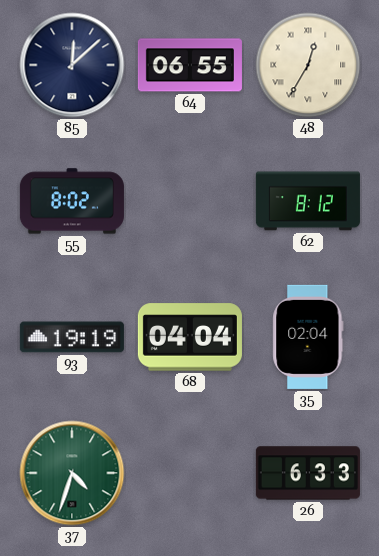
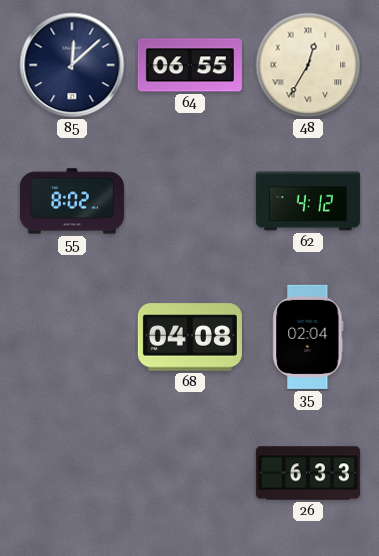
62: 8:12 -> 4:12
93: 19:19 -> none
68: 04:04 -> 04:08
37: 4:33 -> none
